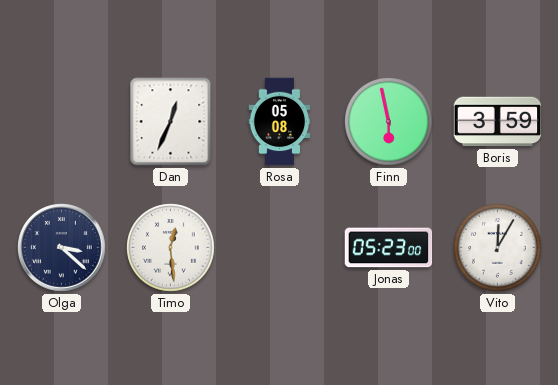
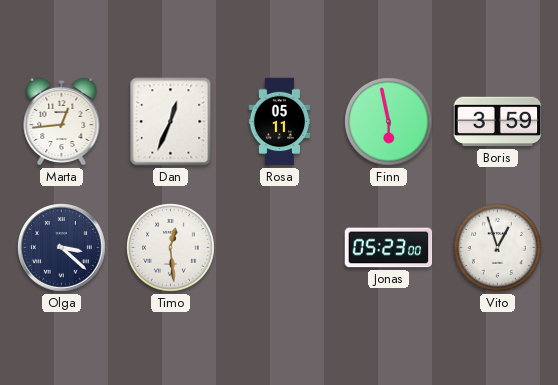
Marta: none -> 12:44
Rosa: 05:08 -> 05:11
Vito: 12:05 -> 12:57
